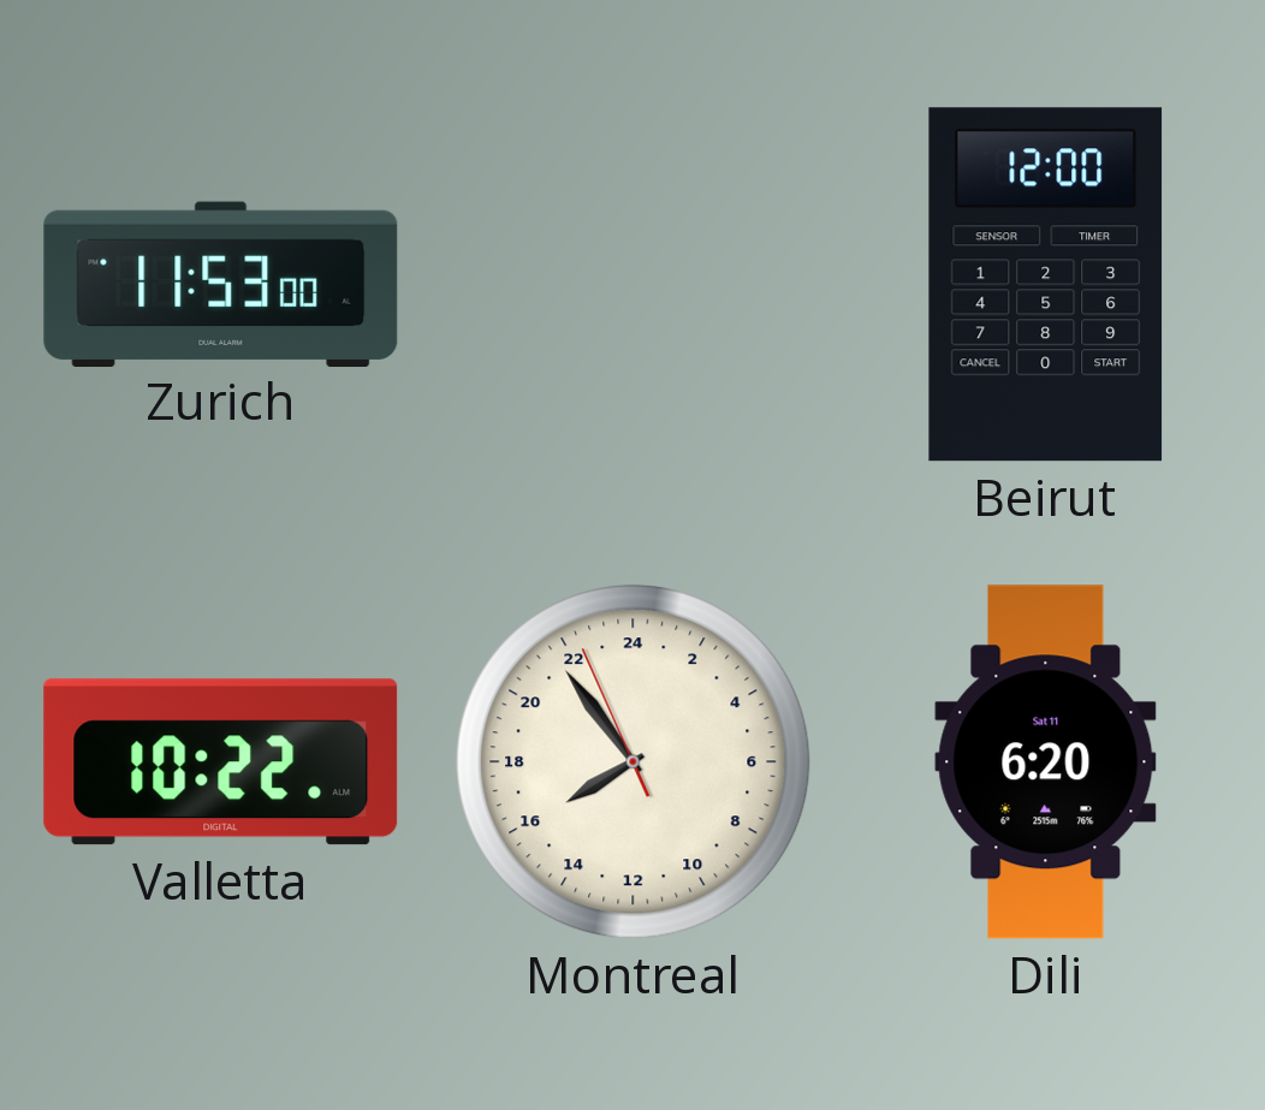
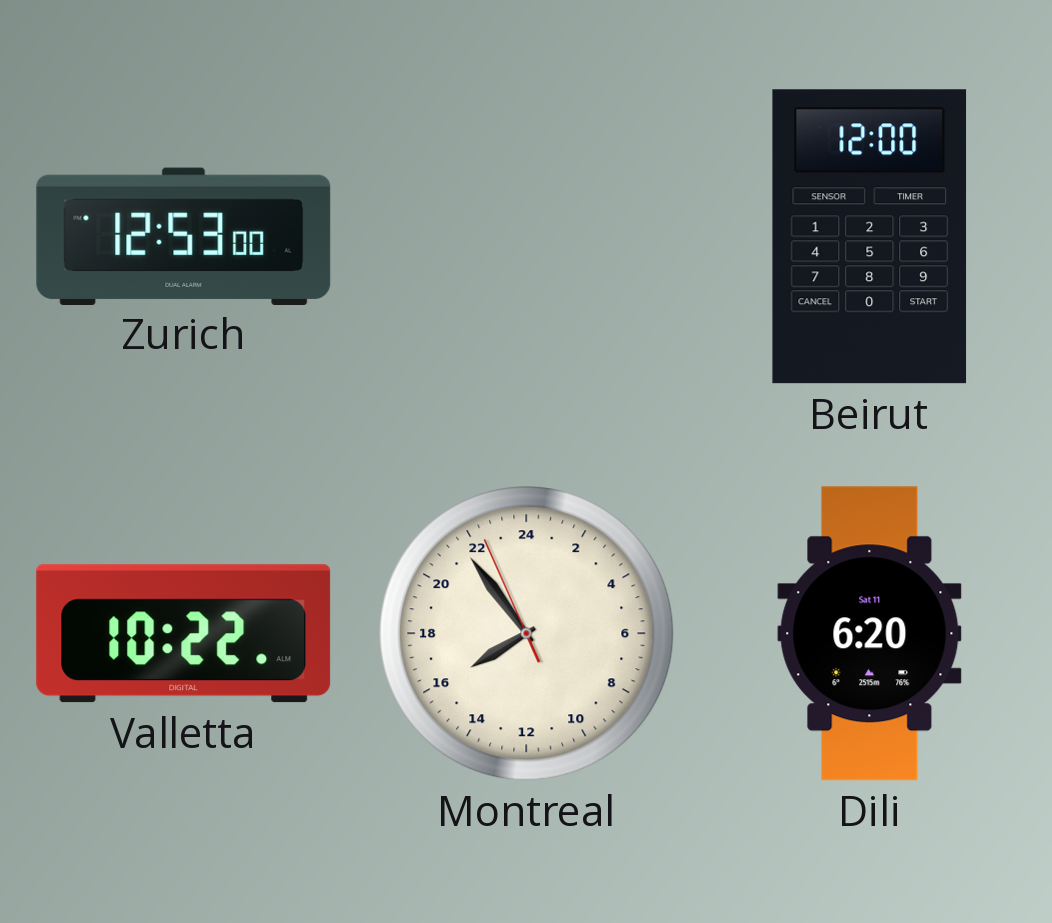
Zurich: 11:53 -> 12:53
